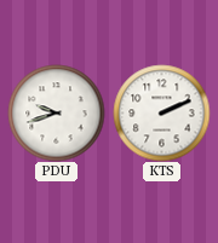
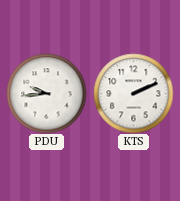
PDU: 9:42 -> 9:44
